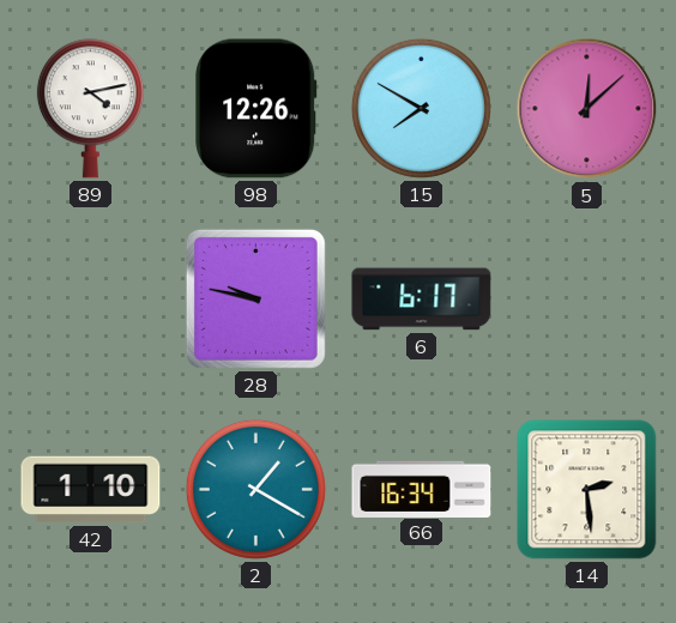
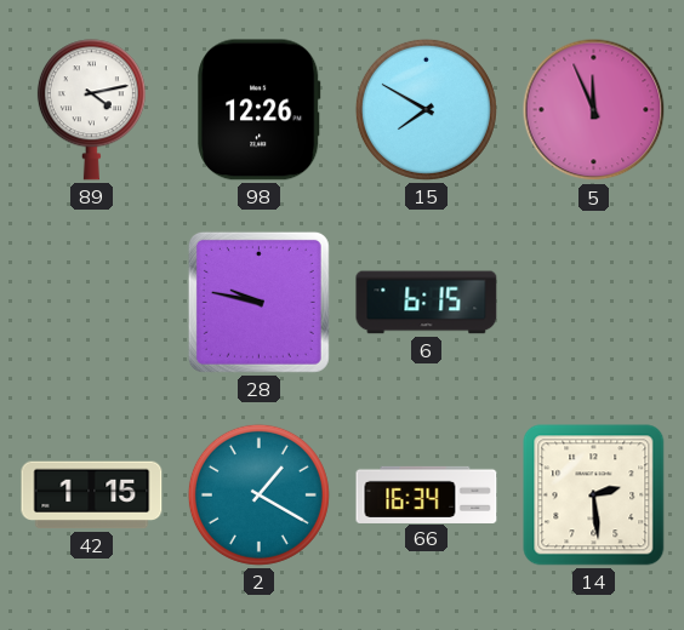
5: 12:08 -> 11:56
6: 6:17 -> 6:15
42: 1:10 -> 1:15
